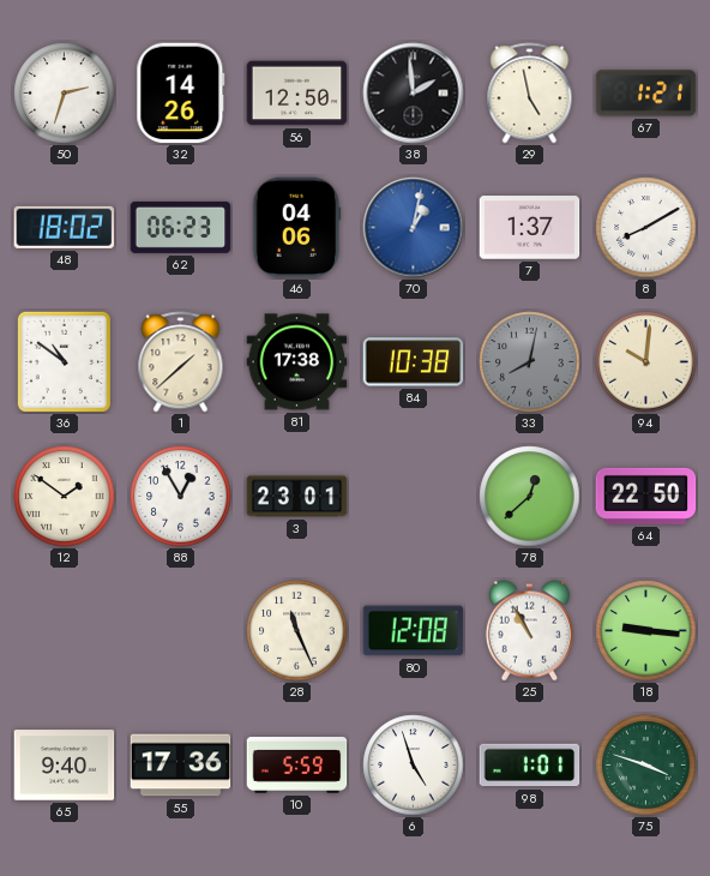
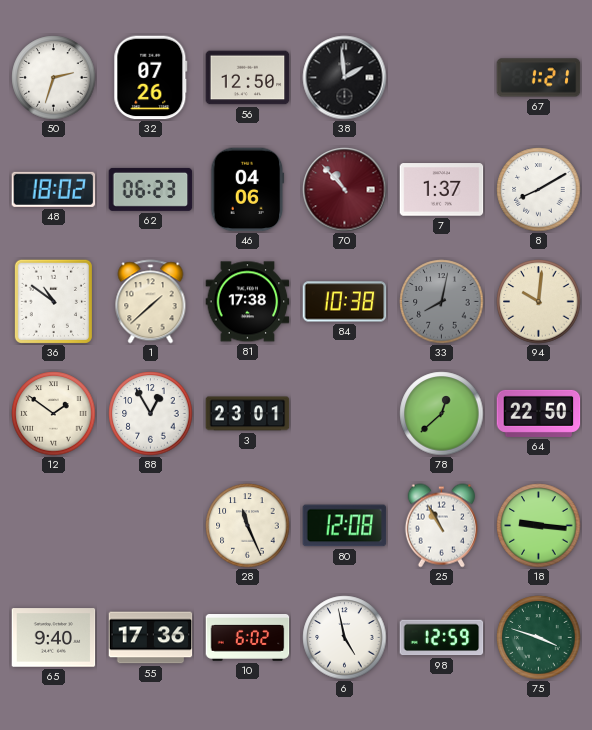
32: 14:26 -> 07:26
29: 4:58 -> none
70: 1:02 -> 10:53
70 dial: blue -> burgundy
10: 5:59 -> 6:02
6: 4:57 -> 4:58
98: 1:01 -> 12:59
